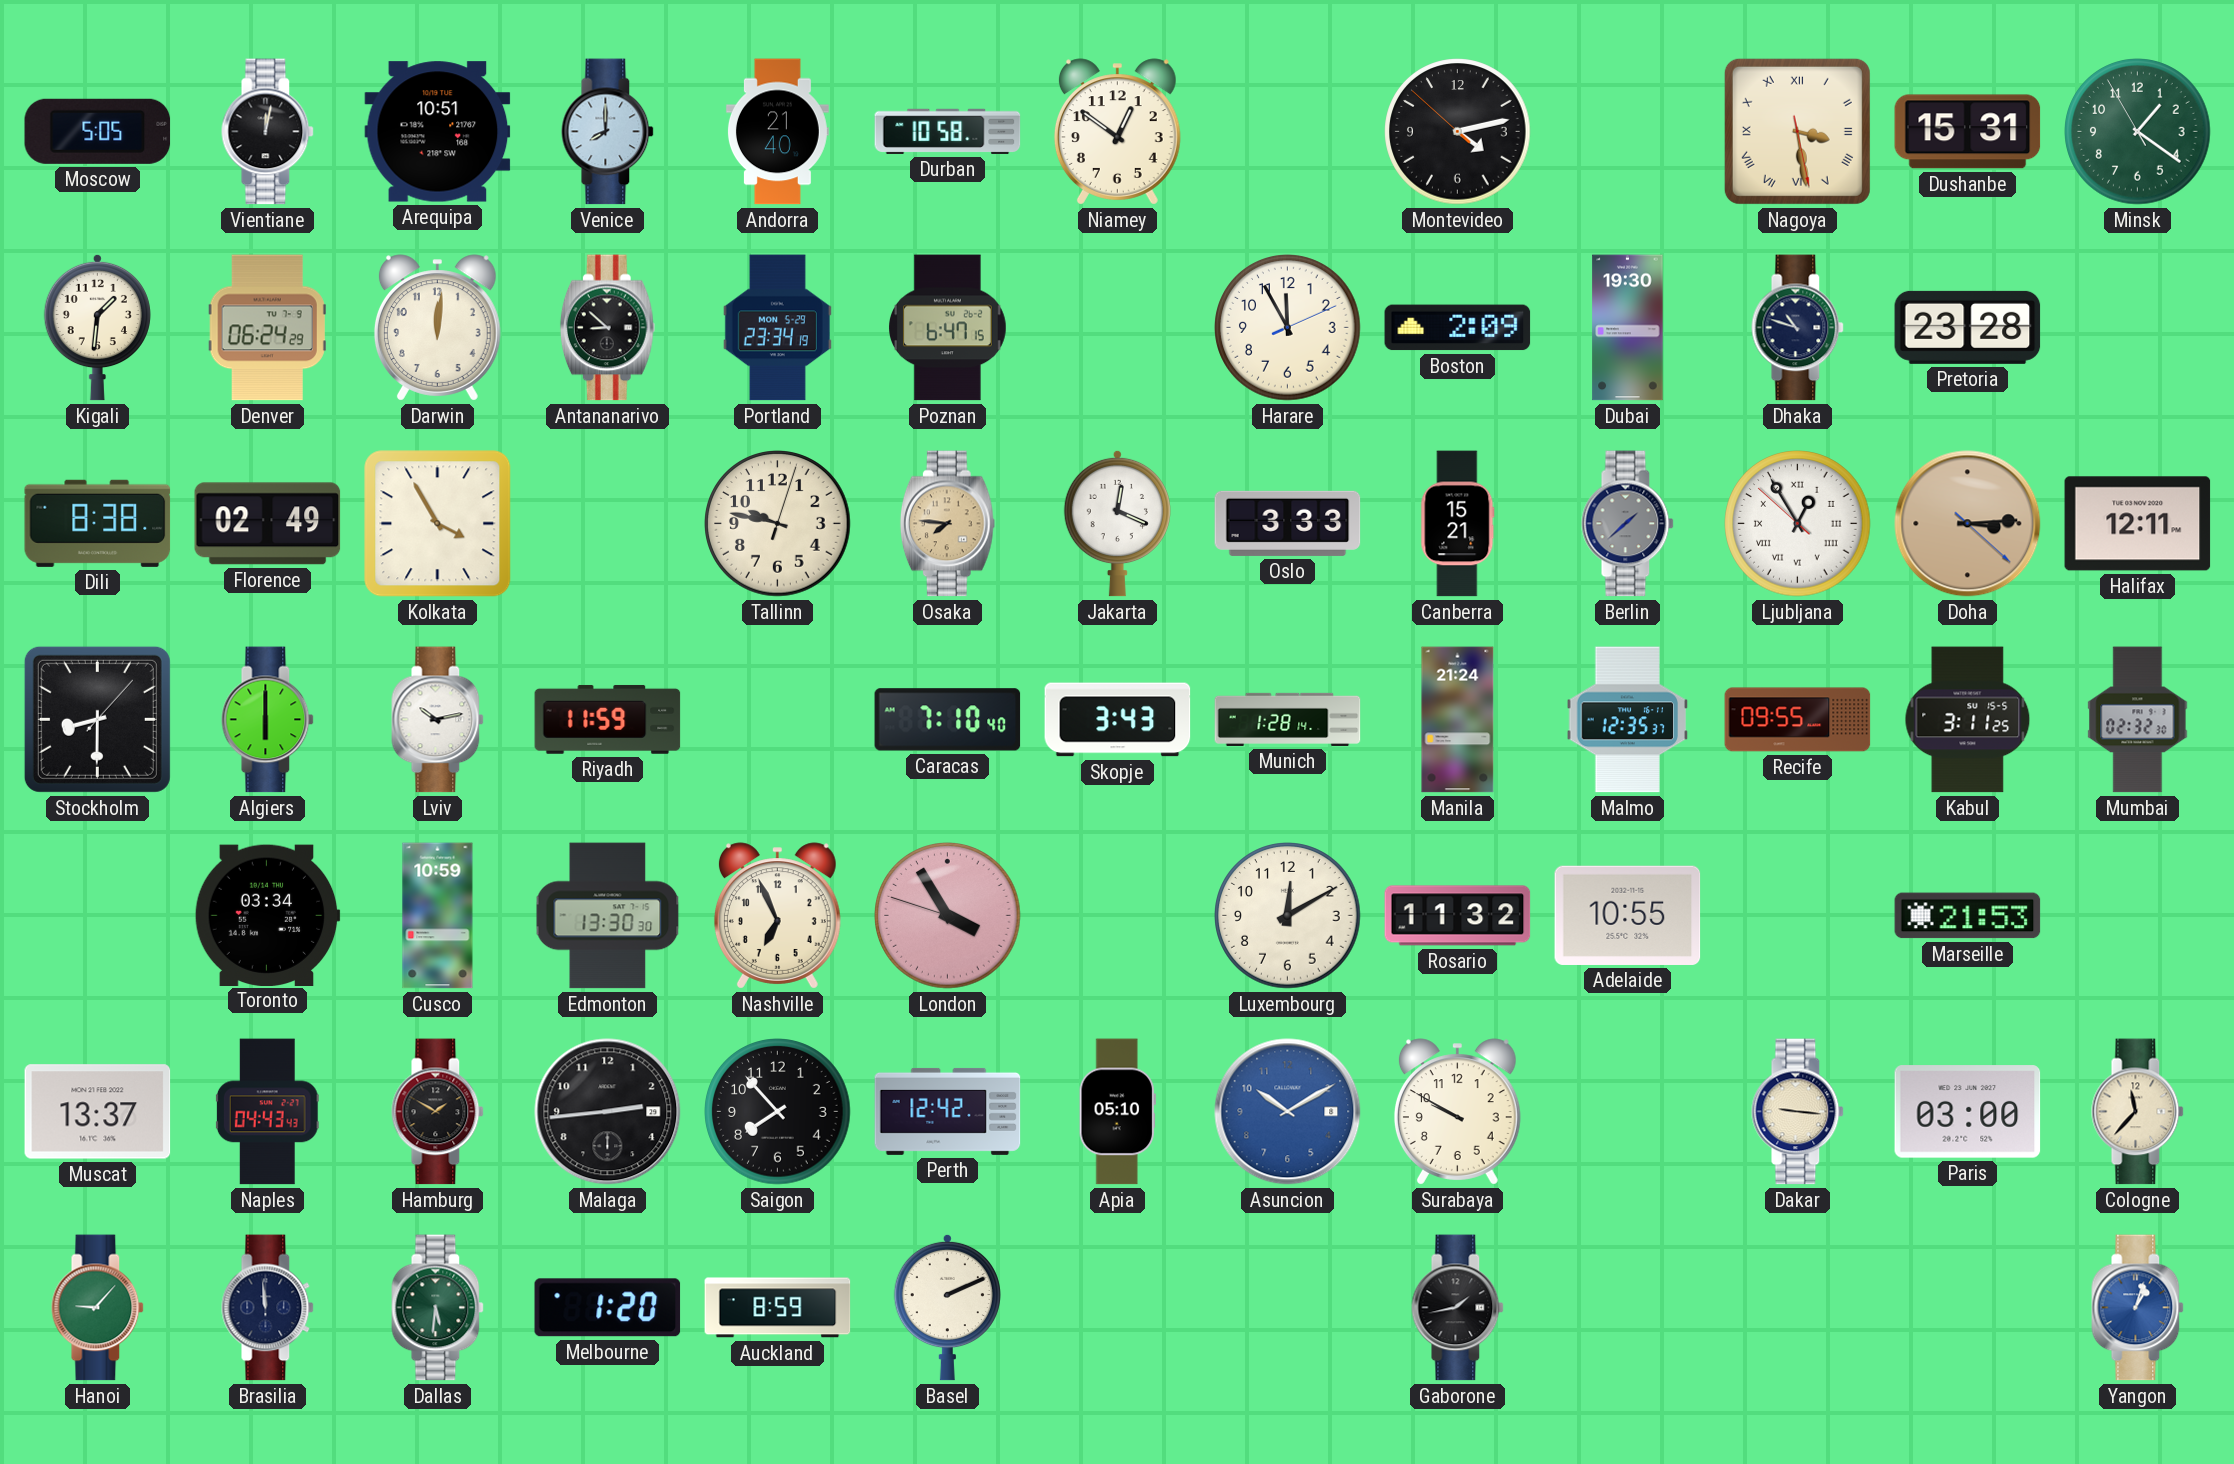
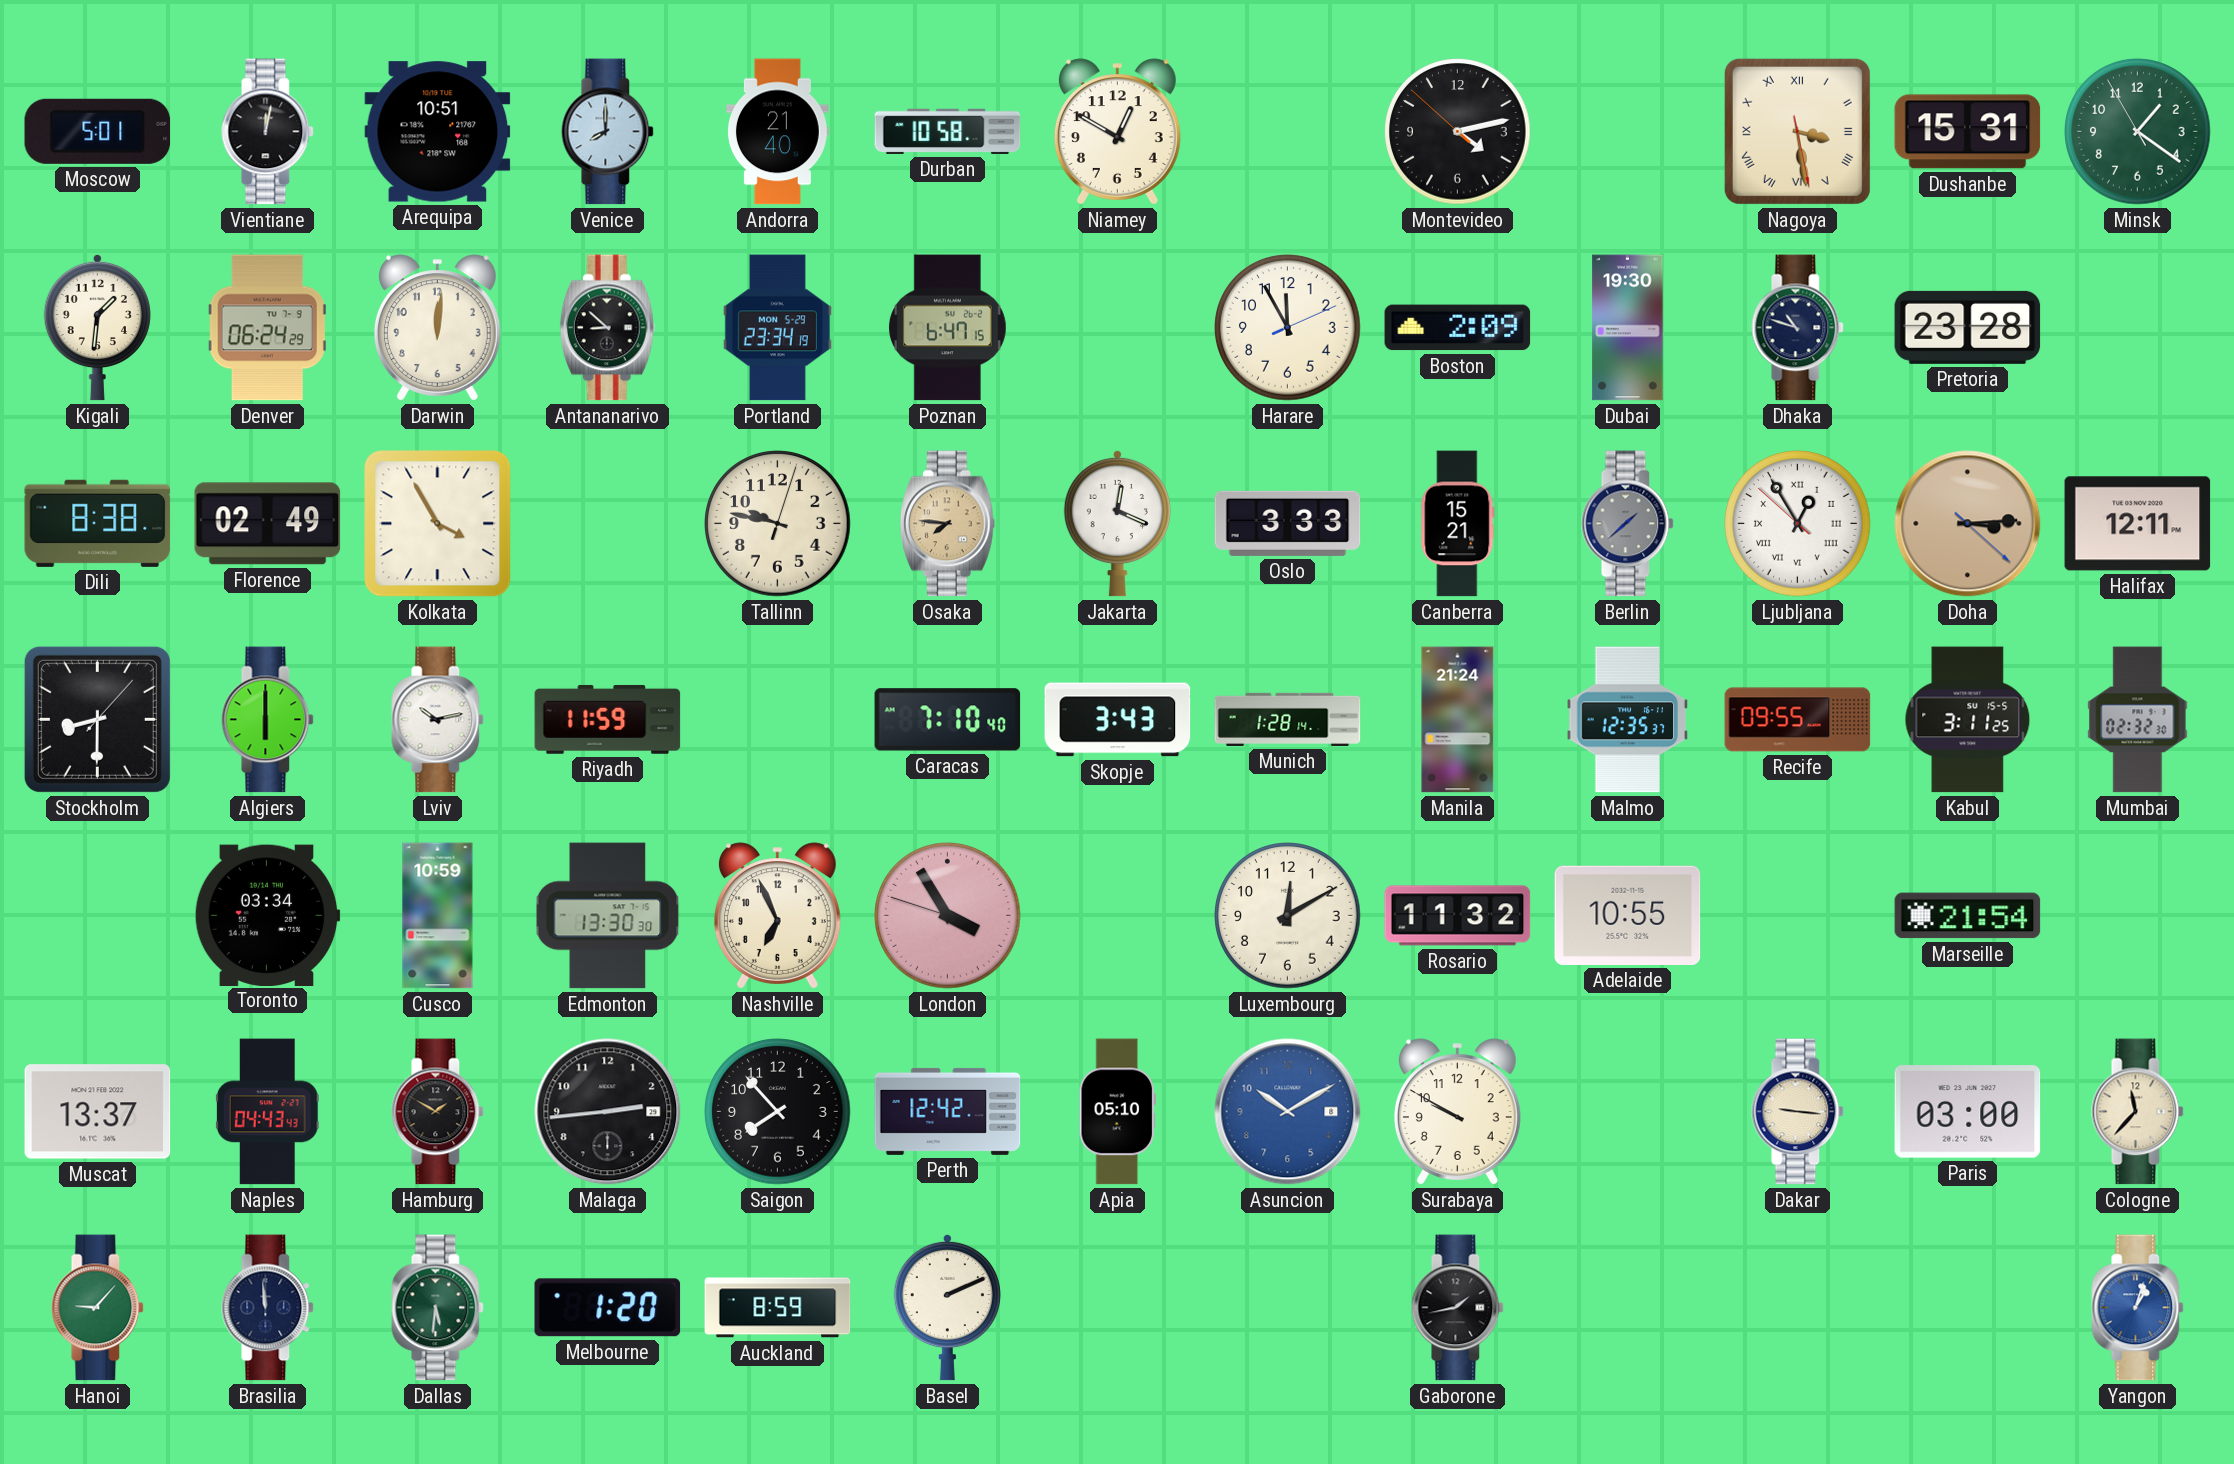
Moscow: 5:05 -> 5:01
Niamey: 12:51 -> 12:50
Marseille: 21:53 -> 21:54
